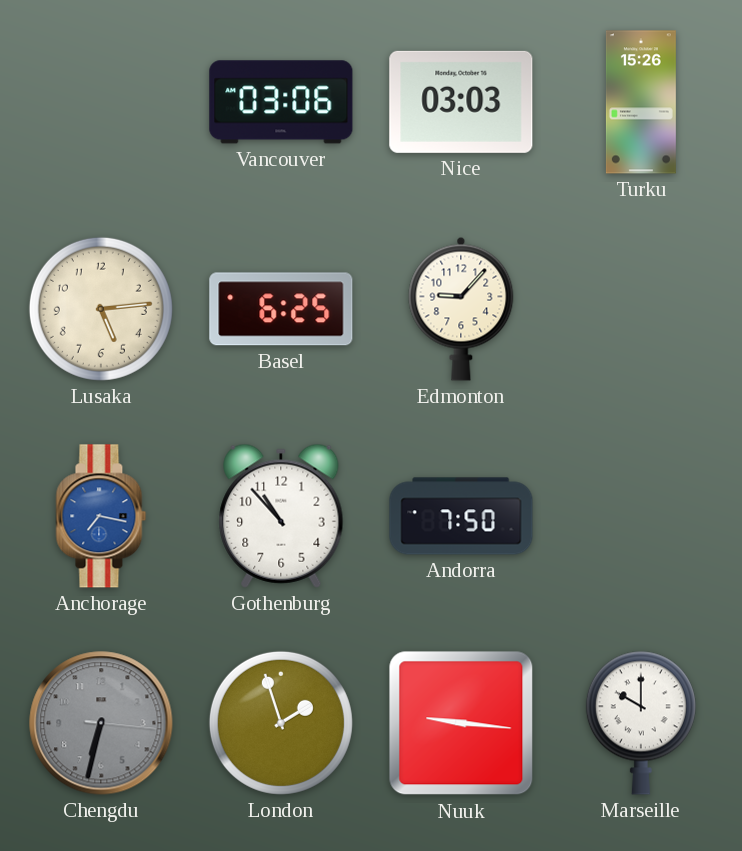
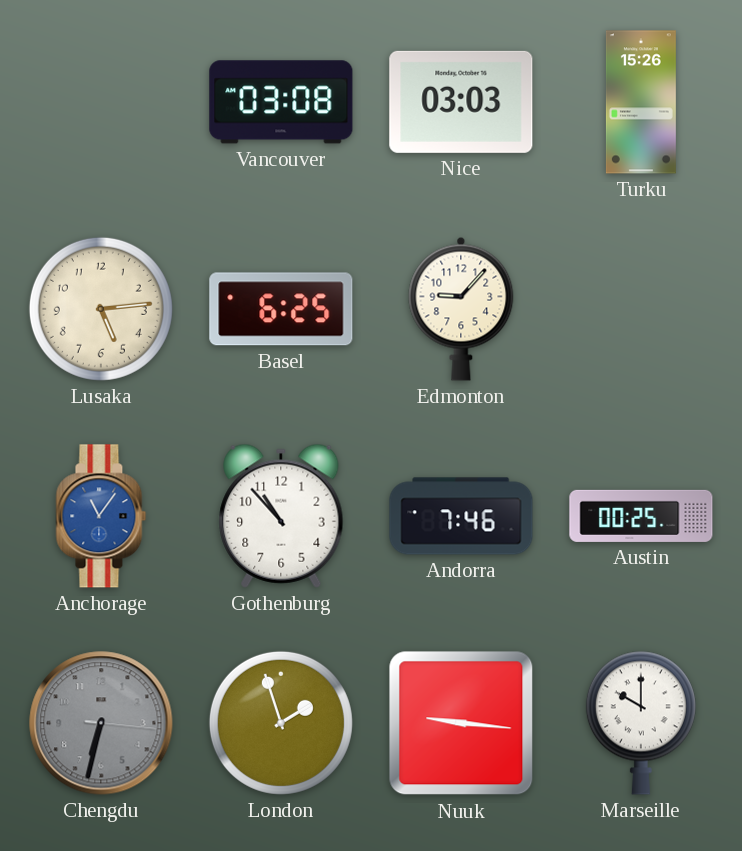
Vancouver: 03:06 -> 03:08
Anchorage: 7:17 -> 11:06
Andorra: 7:50 -> 7:46
Austin: none -> 00:25
